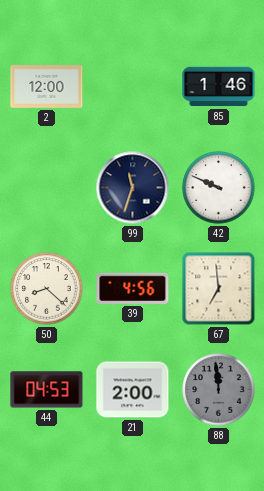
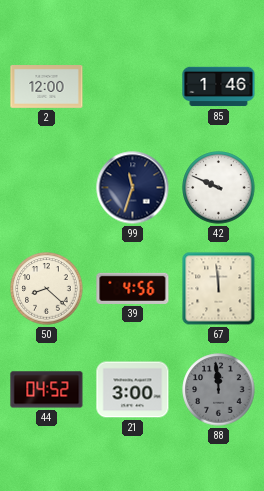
67: 6:59 -> 11:59
44: 04:53 -> 04:52
21: 2:00 -> 3:00
